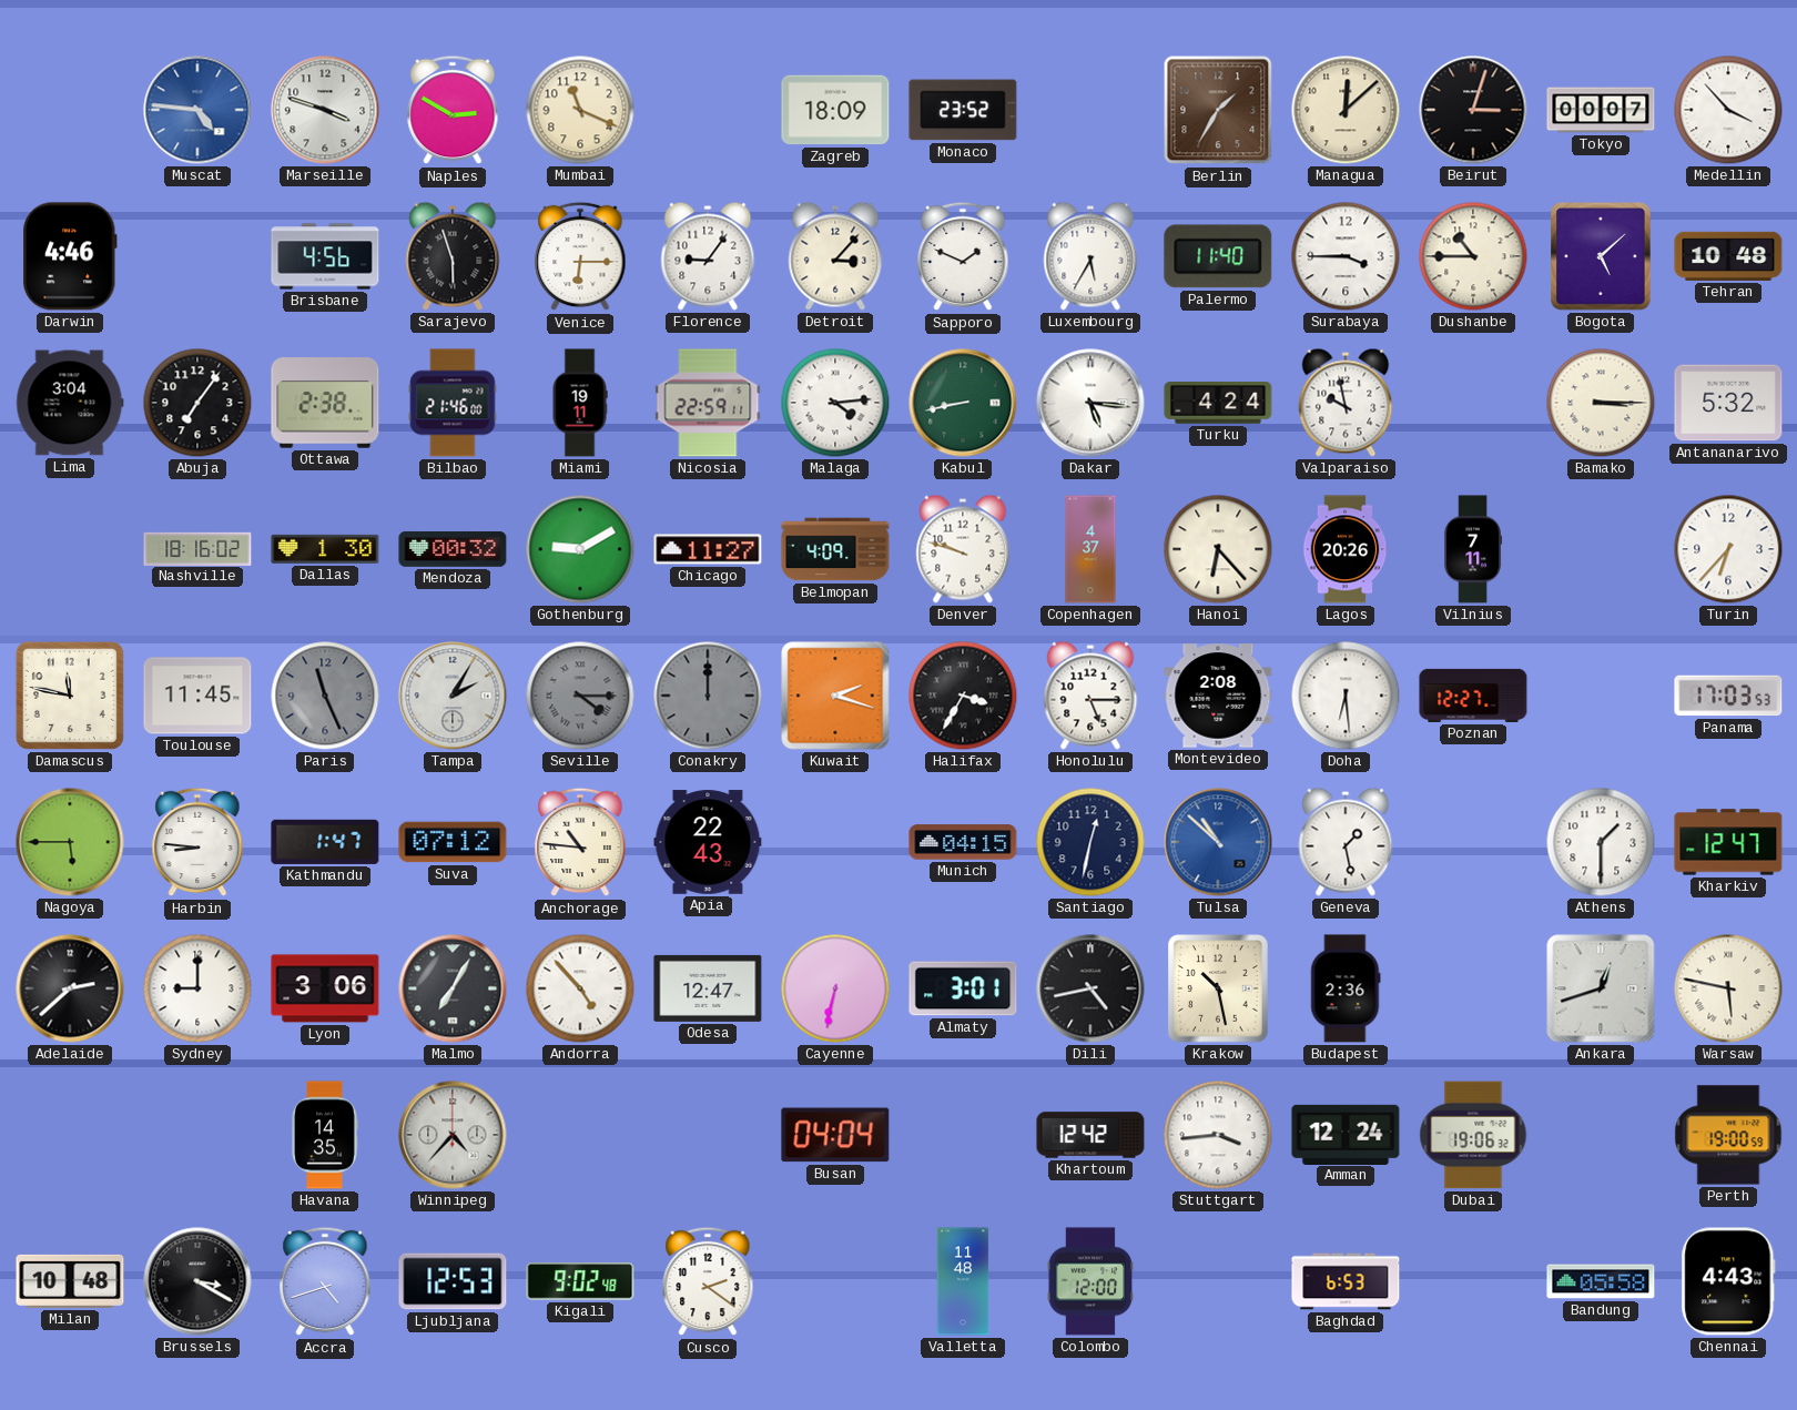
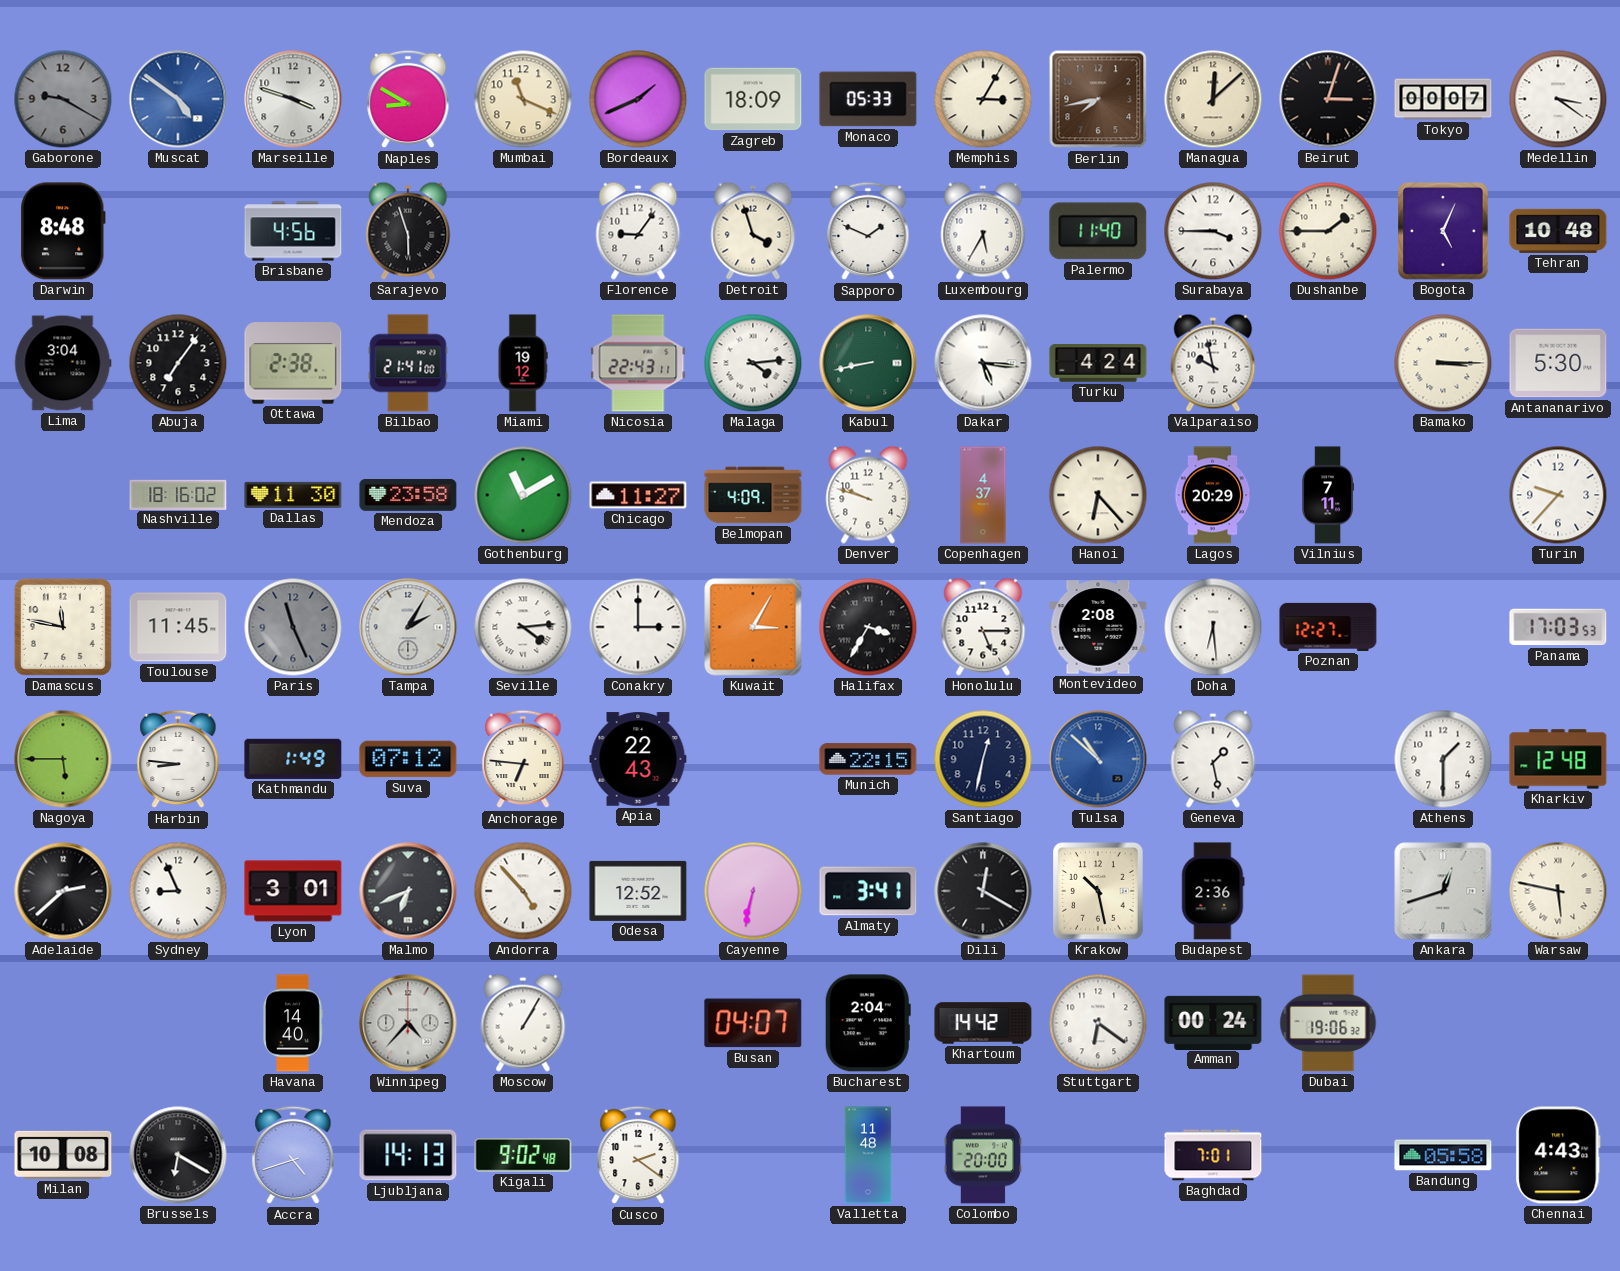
Gaborone: none -> 9:20
Muscat: 4:46 -> 4:51
Naples: 2:50 -> 8:50
Bordeaux: none -> 1:41
Monaco: 23:52 -> 05:33
Memphis: none -> 3:05
Berlin: 1:35 -> 7:43
Medellin: 3:53 -> 3:21
Darwin: 4:46 -> 8:48
Venice: 6:15 -> none
Detroit: 3:07 -> 3:57
Dushanbe: 10:45 -> 1:45
Bogota: 5:08 -> 5:04
Bilbao: 21:46 -> 21:41
Miami: 19:11 -> 19:12
Nicosia: 22:59 -> 22:43
Antananarivo: 5:32 -> 5:30
Dallas: 1:30 -> 11:30
Mendoza: 00:32 -> 23:58
Gothenburg: 9:10 -> 11:10
Lagos: 20:26 -> 20:29
Turin: 6:37 -> 9:37
Seville: 4:15 -> 4:14
Seville dial: grey -> white
Conakry: 12:00 -> 3:00
Conakry dial: grey -> white
Kuwait: 2:18 -> 3:05
Kathmandu: 1:47 -> 1:49
Anchorage: 10:46 -> 6:46
Munich: 04:15 -> 22:15
Kharkiv: 12:47 -> 12:48
Sydney: 9:00 -> 8:56
Lyon: 3:06 -> 3:01
Malmo: 7:05 -> 6:41
Odesa: 12:47 -> 12:52
Almaty: 3:01 -> 3:41
Dili: 4:43 -> 12:20
Havana: 14:35 -> 14:40
Moscow: none -> 1:05
Busan: 04:04 -> 04:07
Bucharest: none -> 2:04
Khartoum: 12:42 -> 14:42
Stuttgart: 3:44 -> 6:21
Amman: 12:24 -> 00:24
Perth: 19:00 -> none
Milan: 10:48 -> 10:08
Brussels: 3:20 -> 6:20
Ljubljana: 12:53 -> 14:13
Colombo: 12:00 -> 20:00
Baghdad: 6:53 -> 7:01
